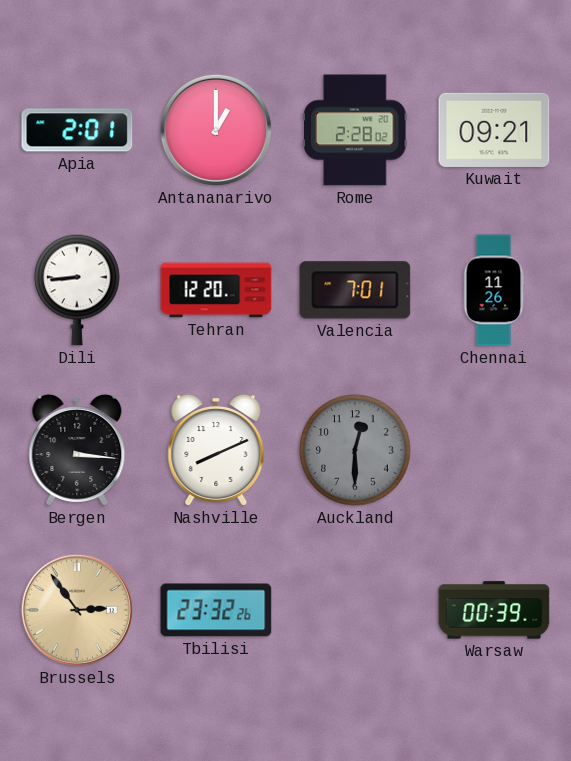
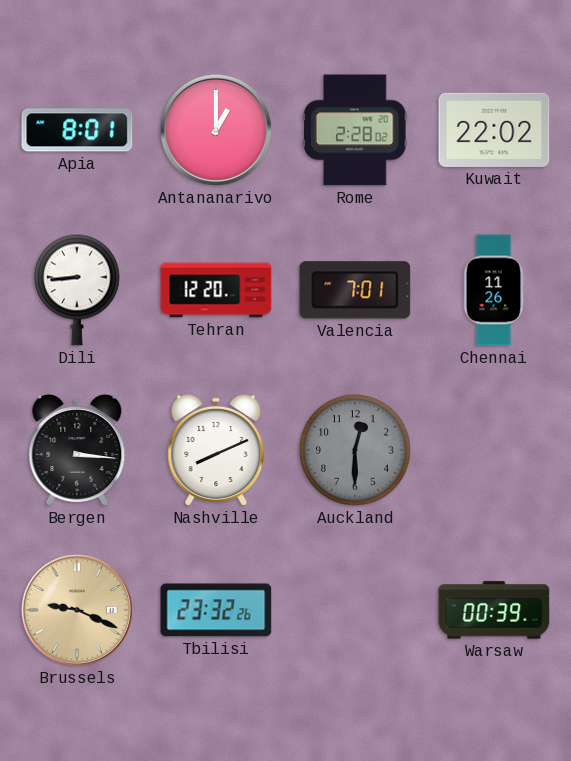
Apia: 2:01 -> 8:01
Kuwait: 09:21 -> 22:02
Brussels: 2:54 -> 9:19
